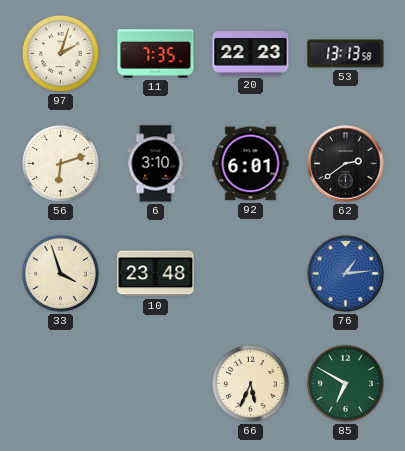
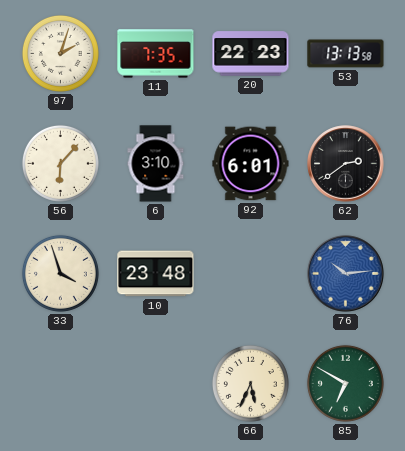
56: 6:12 -> 6:07
76: 1:14 -> 10:14
